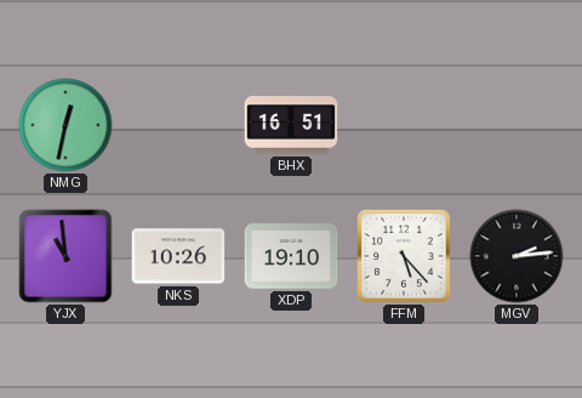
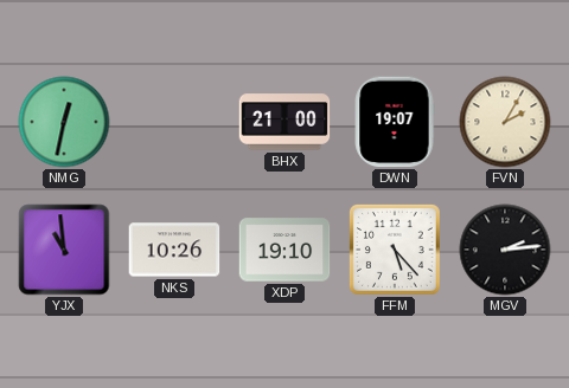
BHX: 16:51 -> 21:00
DWN: none -> 19:07
FVN: none -> 2:05
